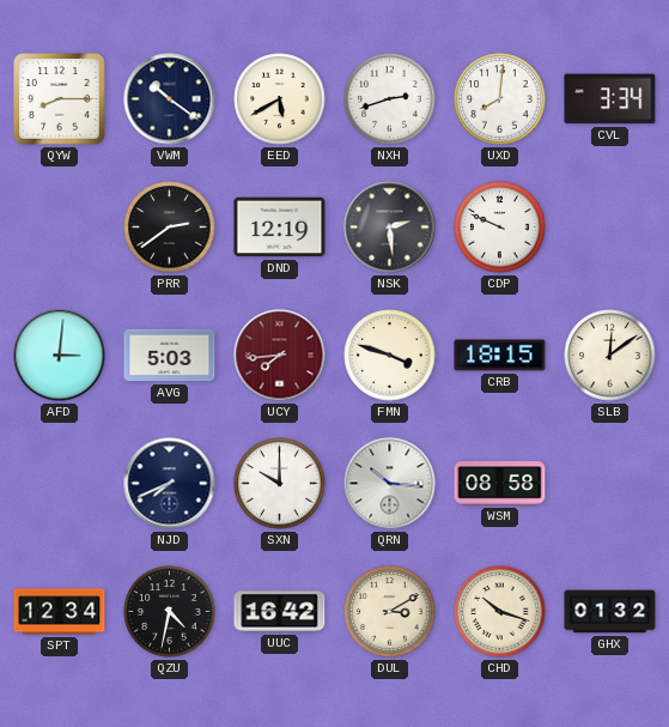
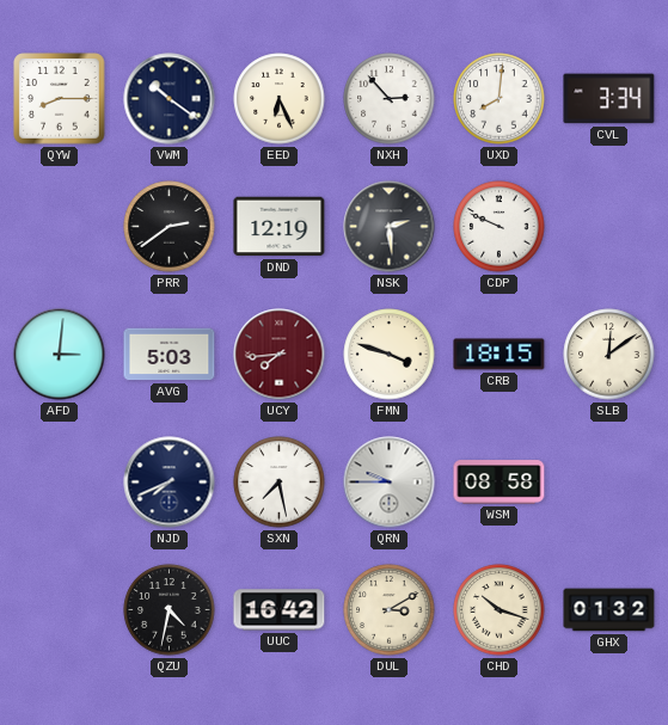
EED: 5:40 -> 6:26
NXH: 2:42 -> 2:53
SXN: 10:00 -> 7:28
QRN: 10:16 -> 9:45
SPT: 12:34 -> none
